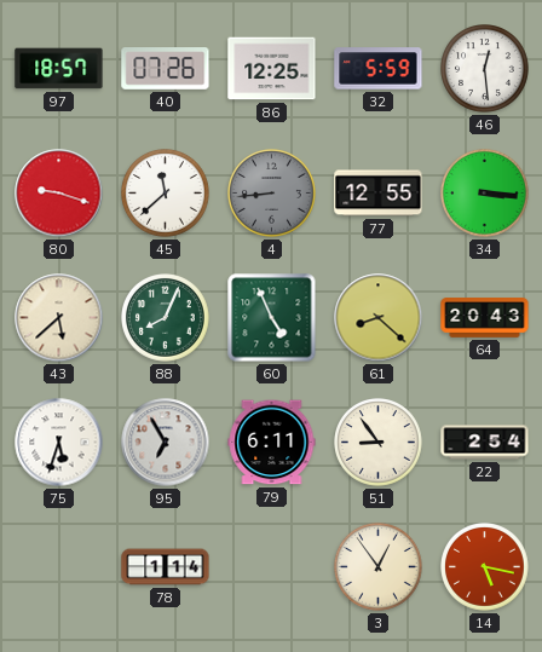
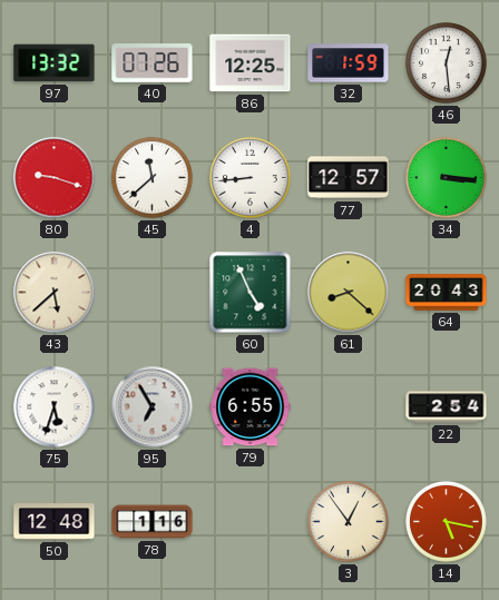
97: 18:57 -> 13:32
32: 5:59 -> 1:59
4 dial: grey -> white
77: 12:55 -> 12:57
88: 8:04 -> none
79: 6:11 -> 6:55
51: 8:54 -> none
50: none -> 12:48
78: 1:14 -> 1:16
